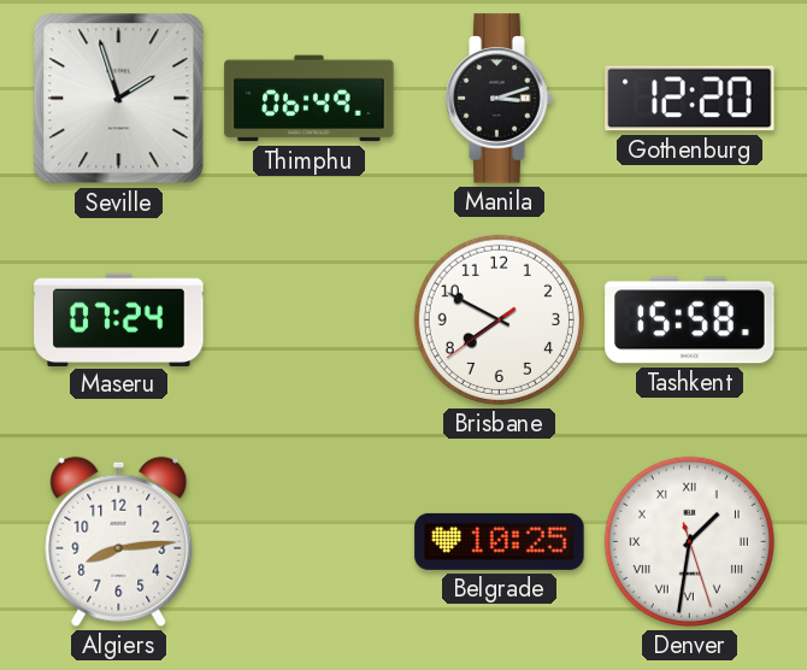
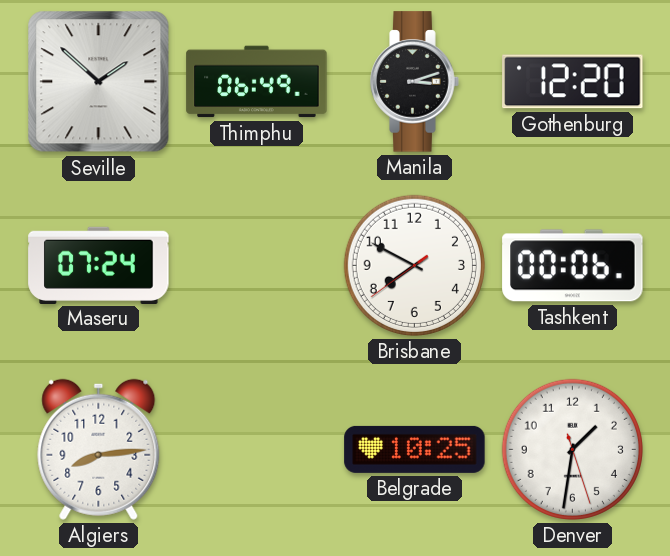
Seville: 1:57 -> 1:52
Tashkent: 15:58 -> 00:06
Denver numerals: Roman -> Arabic
